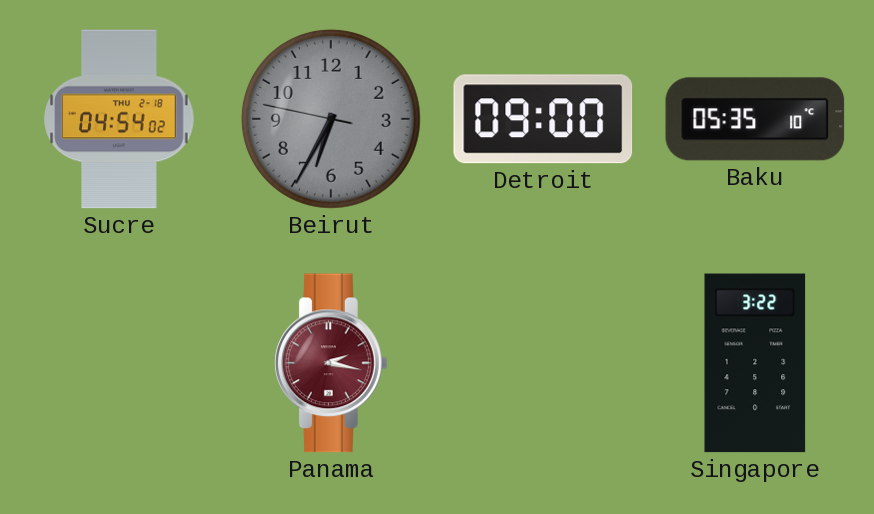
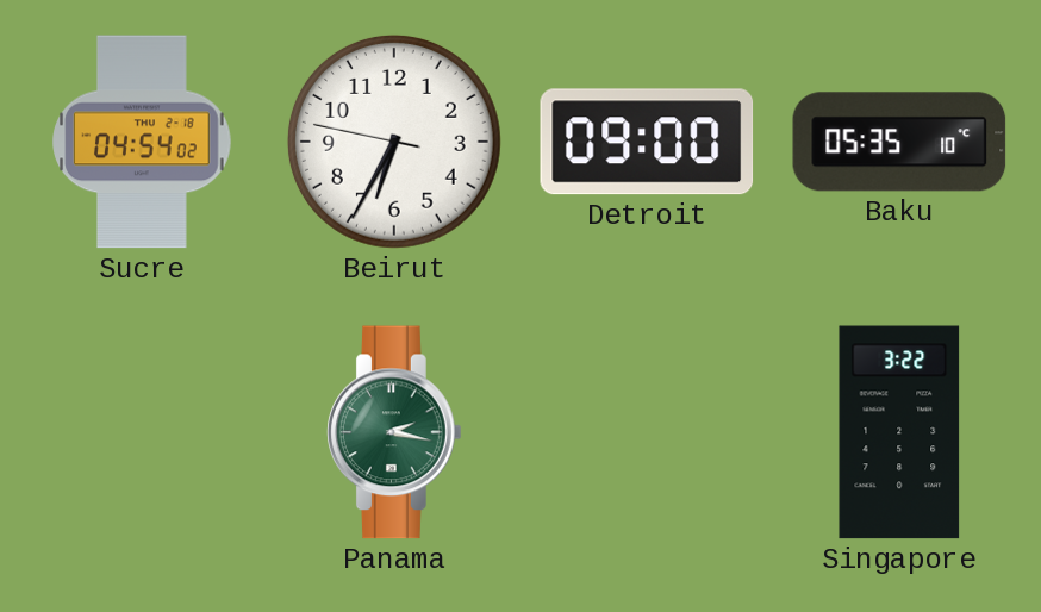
Beirut dial: grey -> white
Panama dial: burgundy -> green
